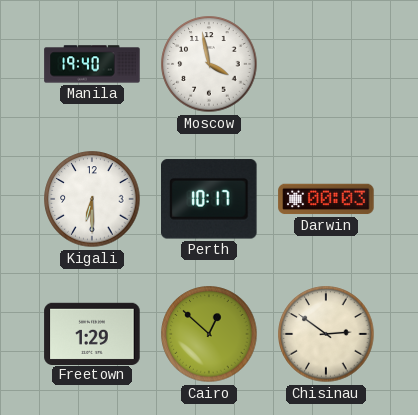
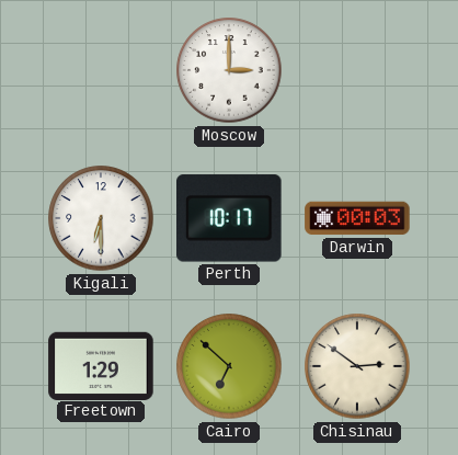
Manila: 19:40 -> none
Moscow: 3:58 -> 3:00
Cairo: 12:52 -> 6:52
